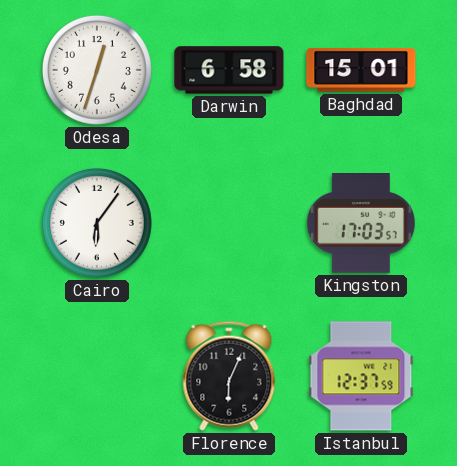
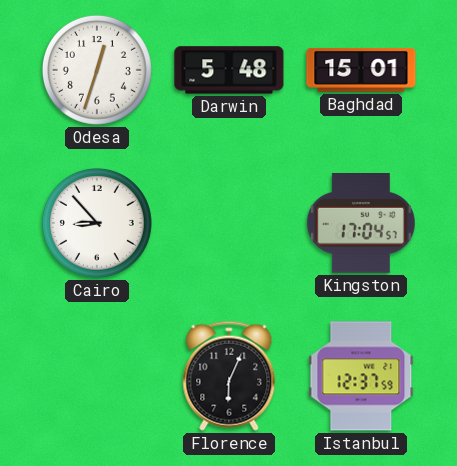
Darwin: 6:58 -> 5:48
Cairo: 6:06 -> 8:53
Kingston: 17:03 -> 17:04
